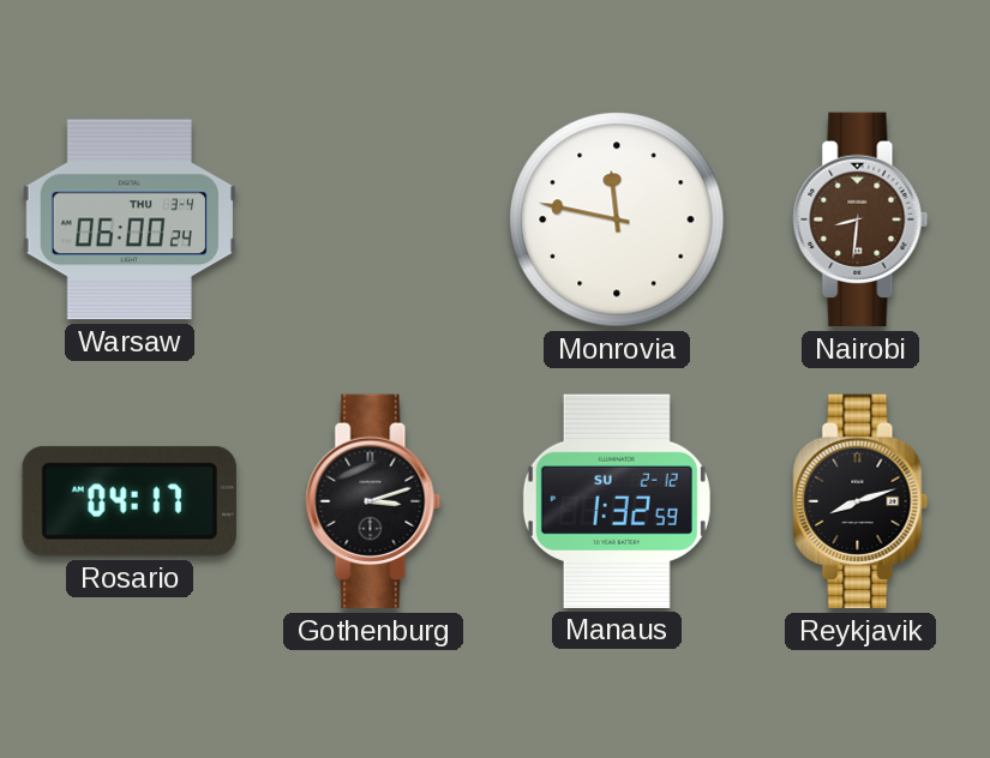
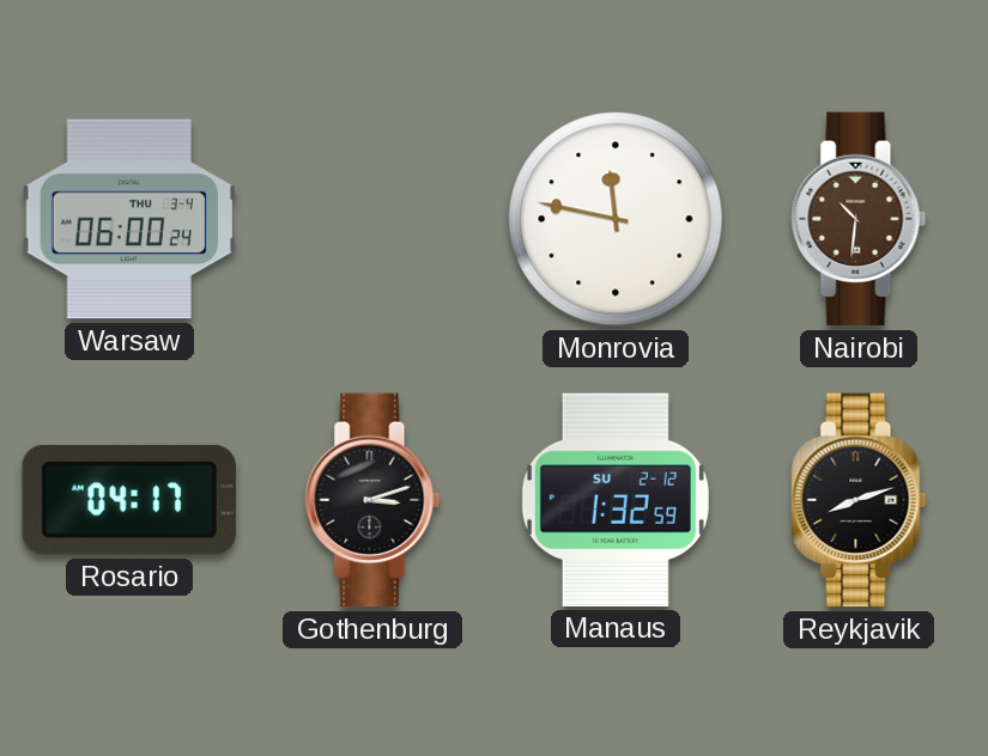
Nairobi: 8:31 -> 10:31
